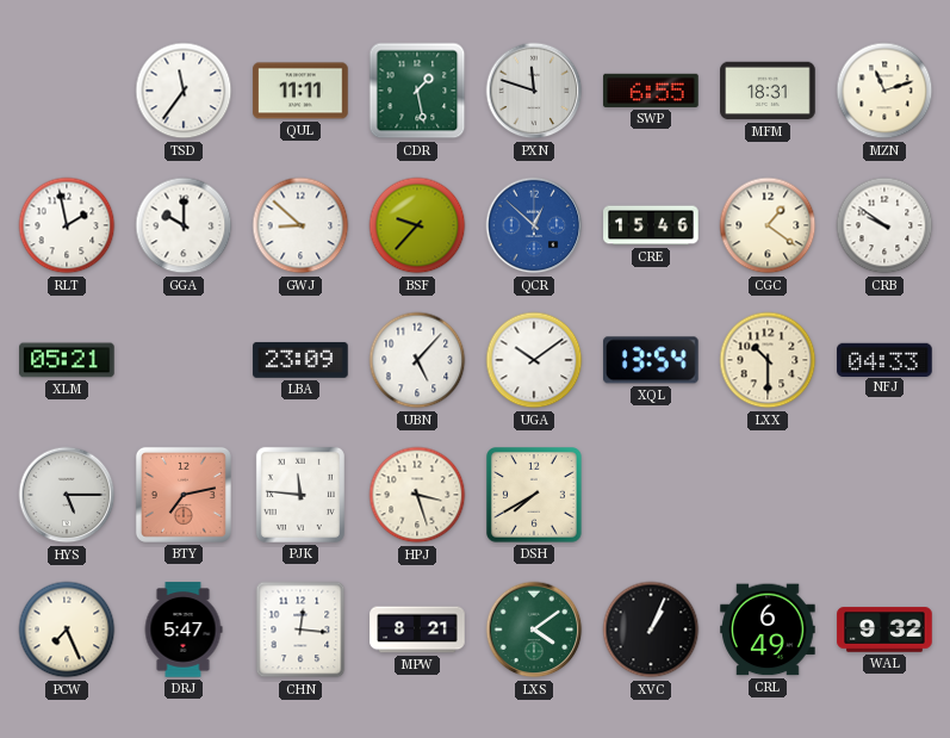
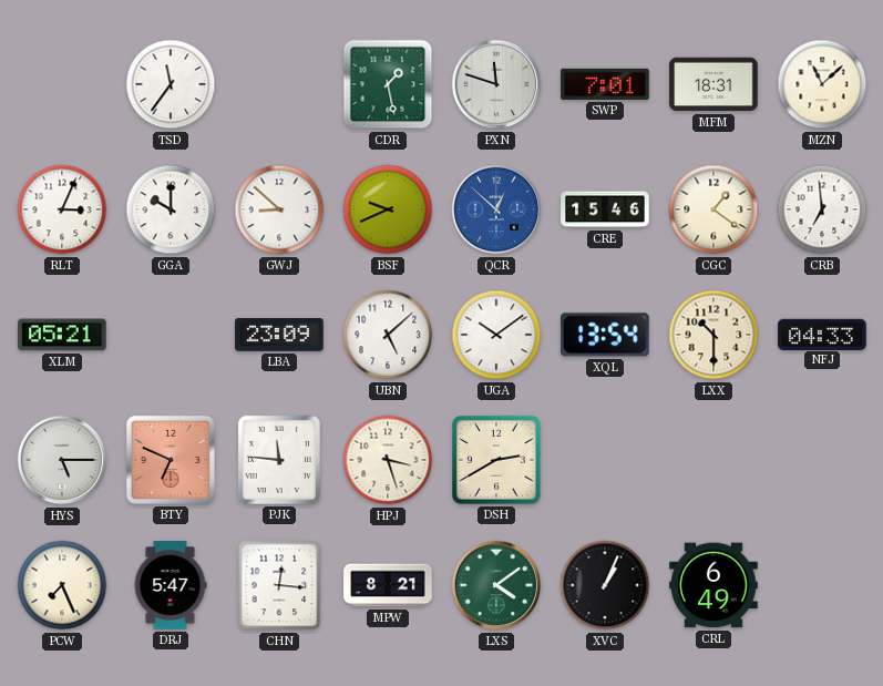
QUL: 11:11 -> none
SWP: 6:55 -> 7:01
MZN: 11:12 -> 11:08
RLT: 1:58 -> 3:04
BSF: 9:37 -> 9:41
CRB: 9:51 -> 6:59
UBN: 5:07 -> 5:08
BTY: 7:13 -> 6:49
DSH: 7:40 -> 2:40
WAL: 9:32 -> none
